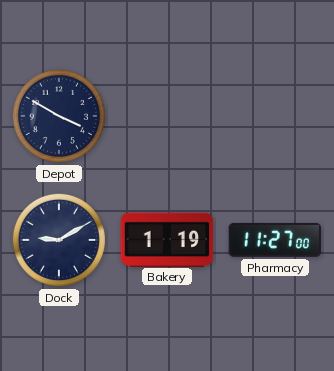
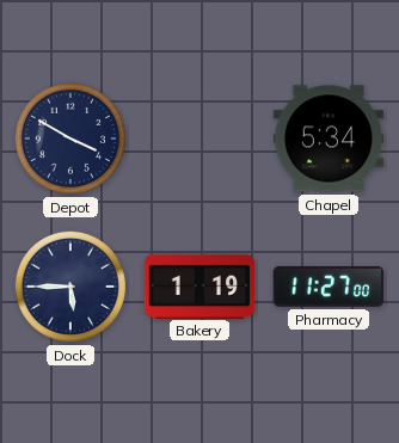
Chapel: none -> 5:34
Dock: 9:10 -> 5:45
